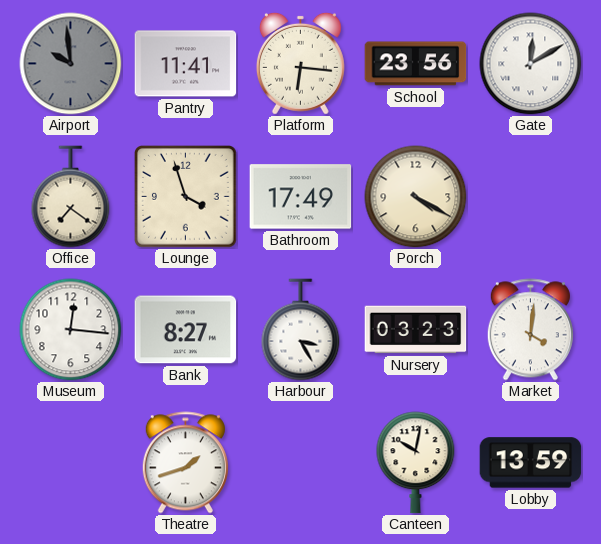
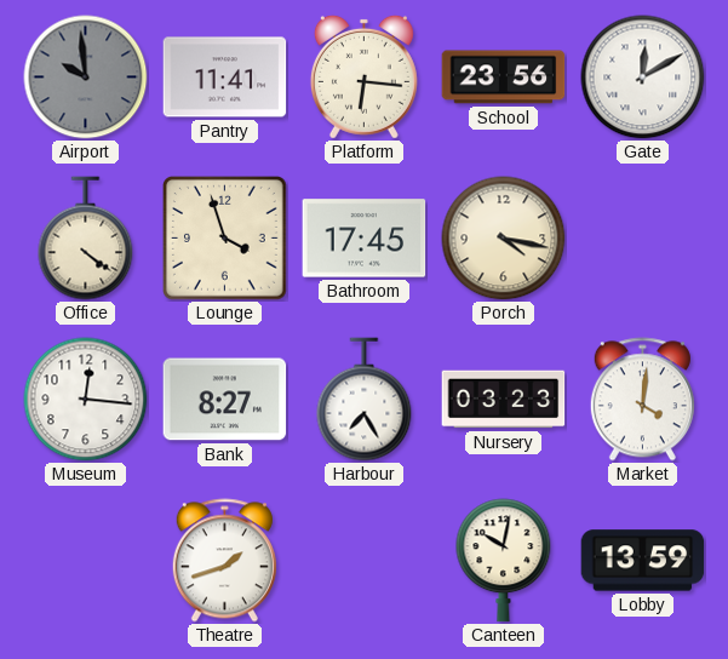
Office: 7:21 -> 4:21
Bathroom: 17:49 -> 17:45
Porch: 4:20 -> 4:17
Harbour: 3:25 -> 7:25
